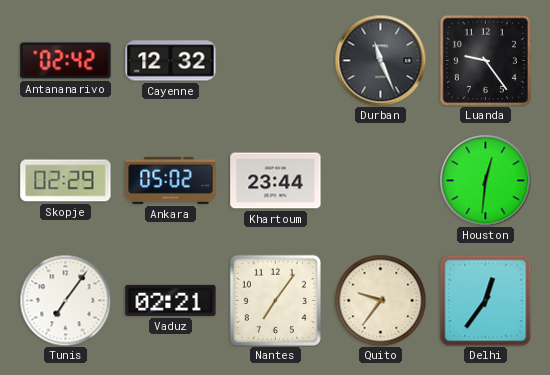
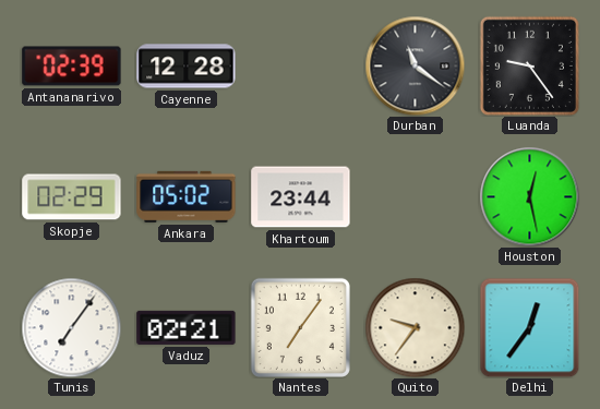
Antananarivo: 02:42 -> 02:39
Cayenne: 12:32 -> 12:28
Durban: 11:26 -> 11:21
Houston: 12:31 -> 12:28
